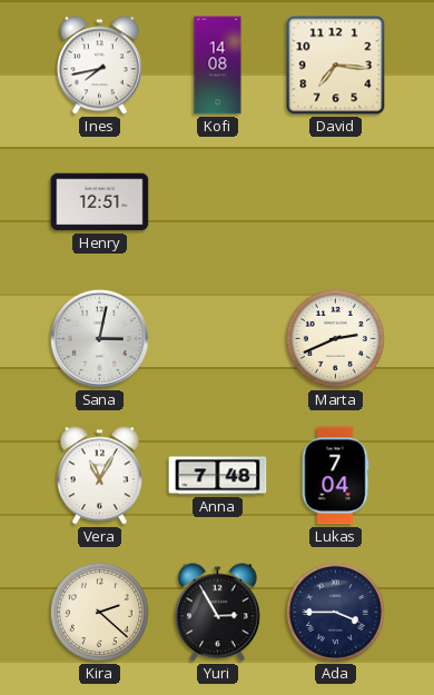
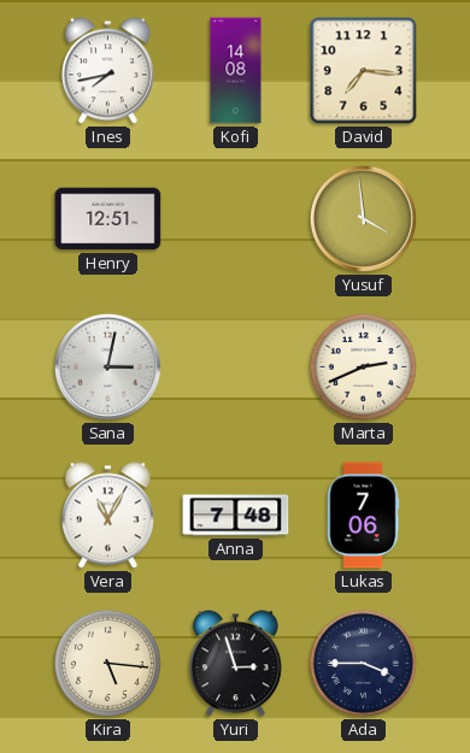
Yusuf: none -> 3:59
Lukas: 7:04 -> 7:06
Kira: 2:22 -> 5:16
Yuri: 2:55 -> 2:57
